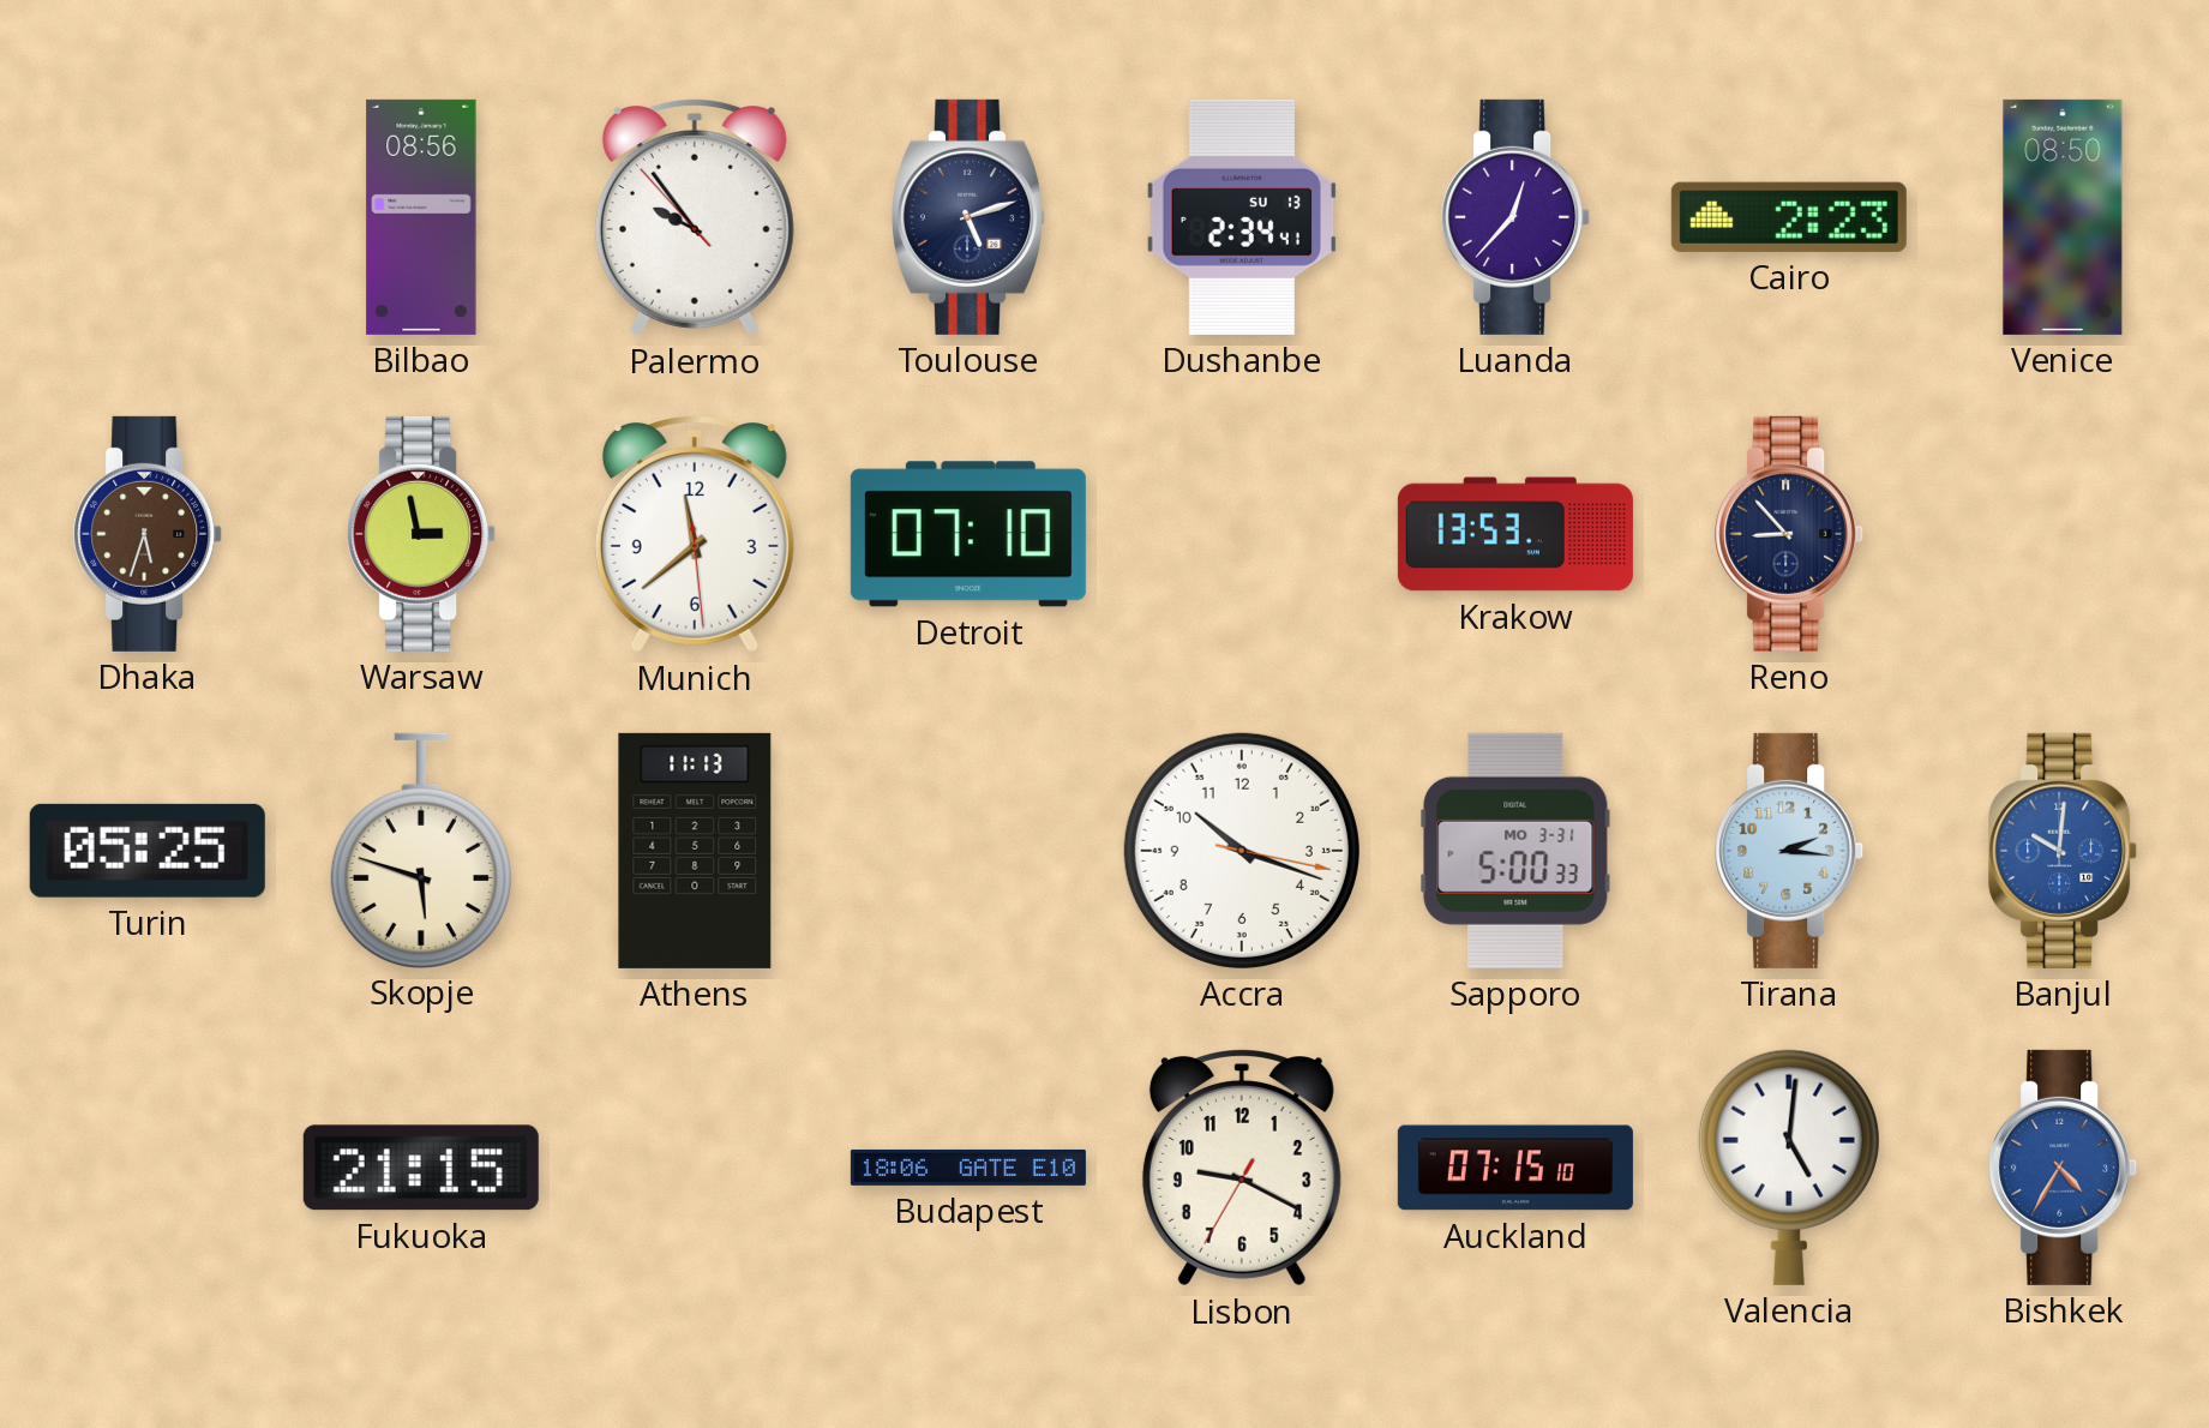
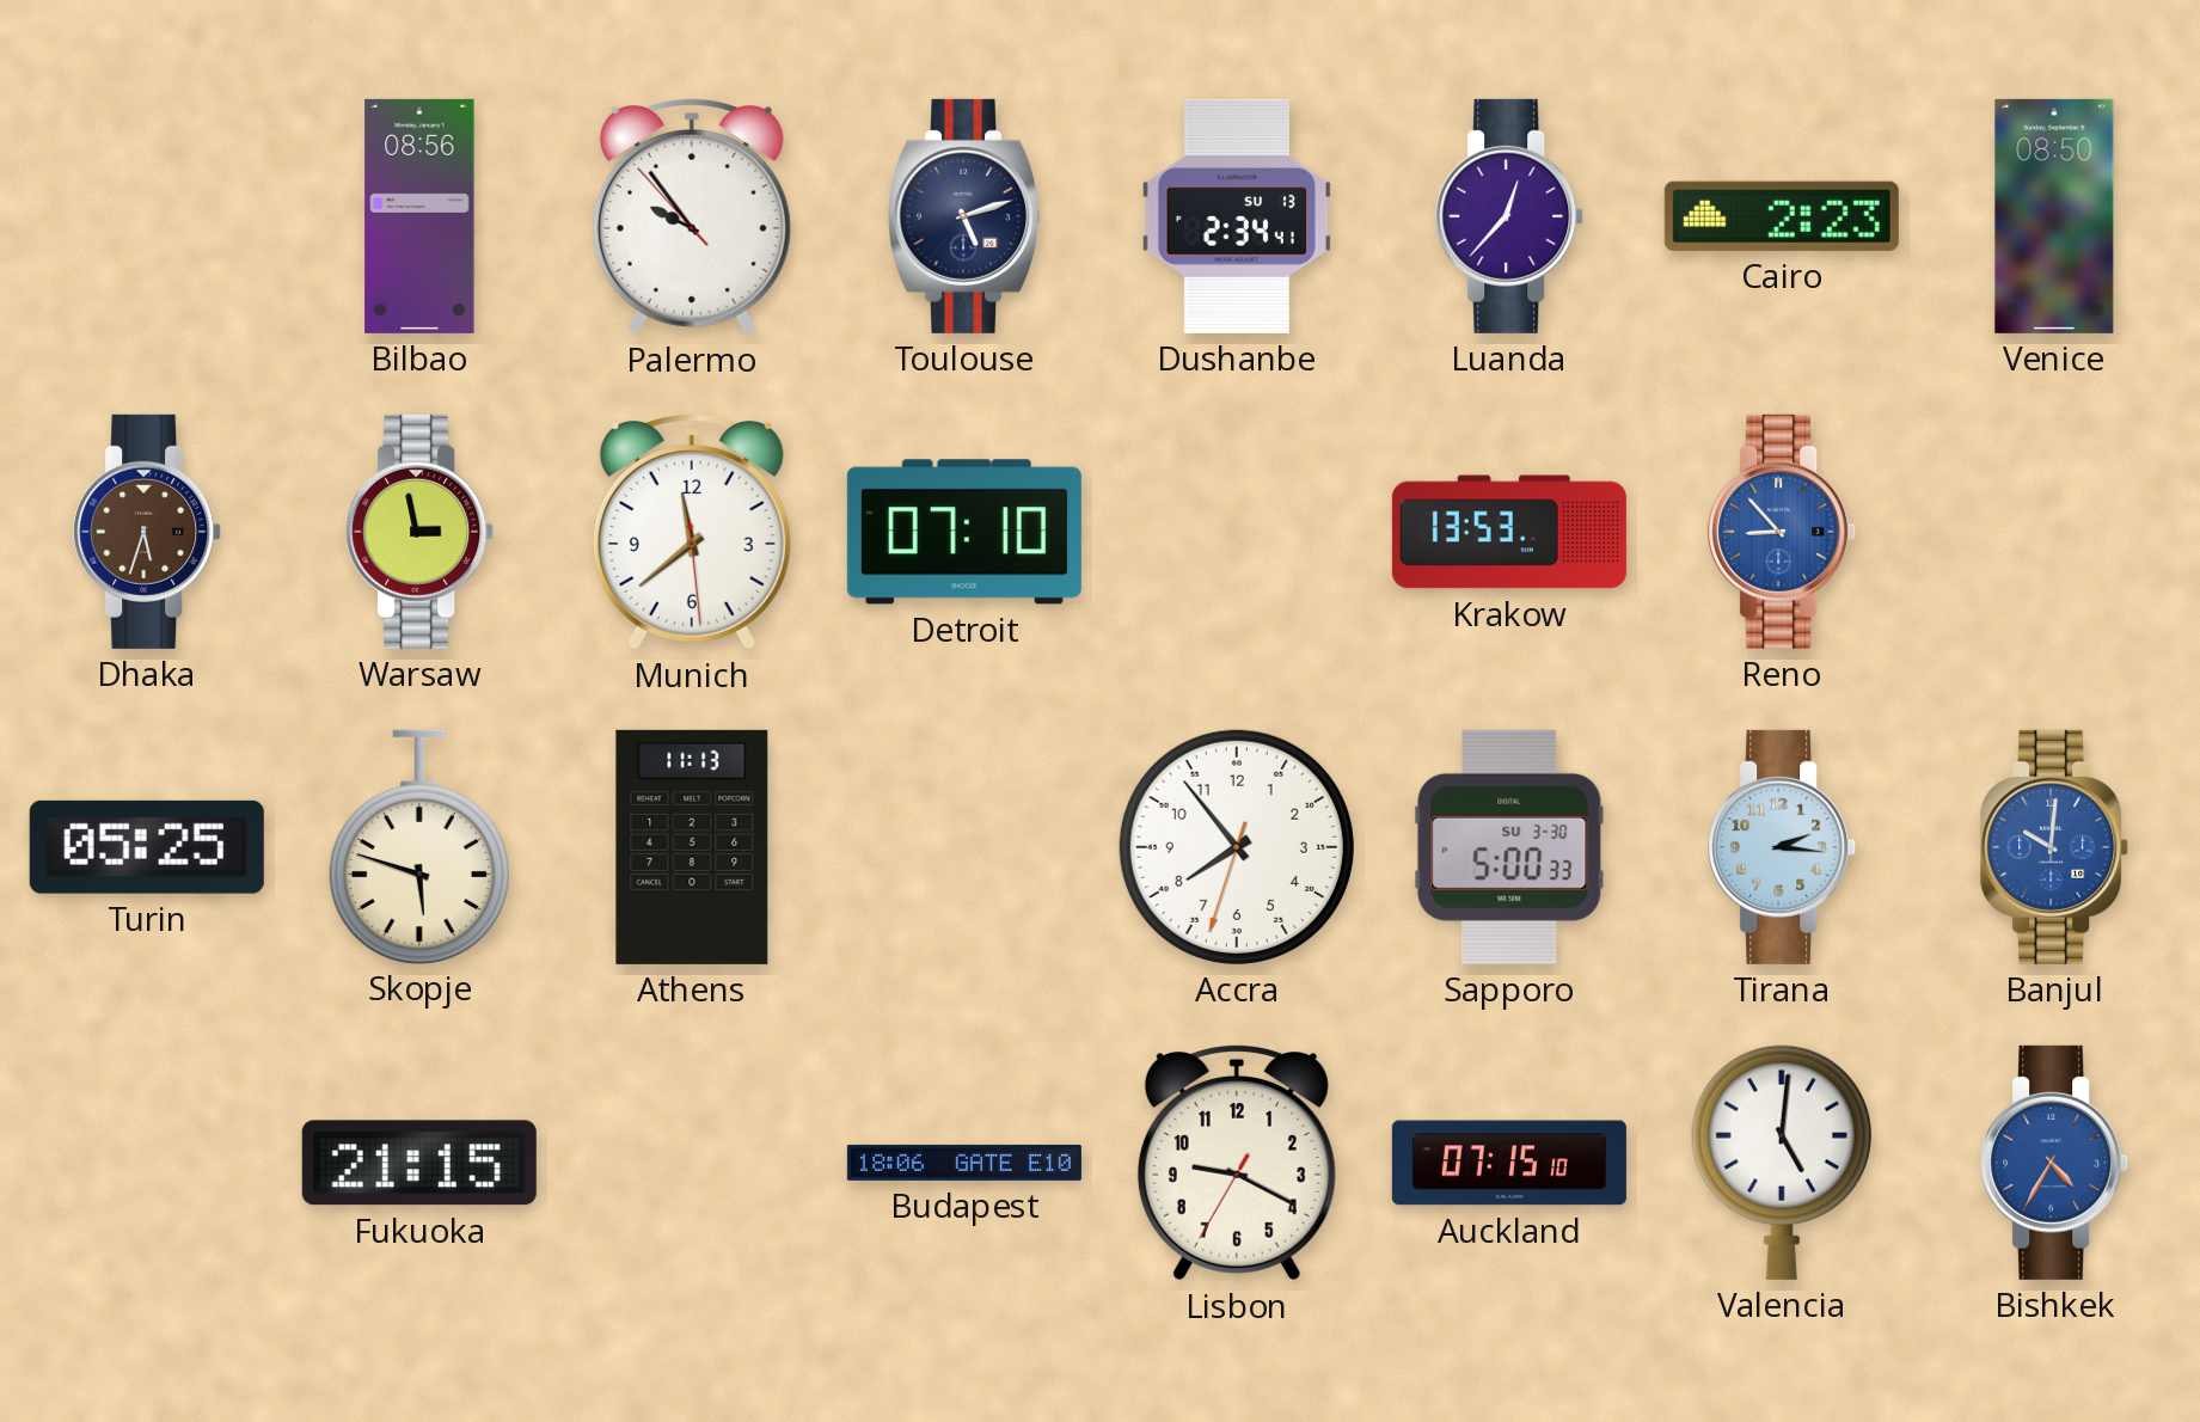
Reno dial: navy -> blue
Accra: 10:18 -> 7:53
Sapporo date: MO 3-31 -> SU 3-30
